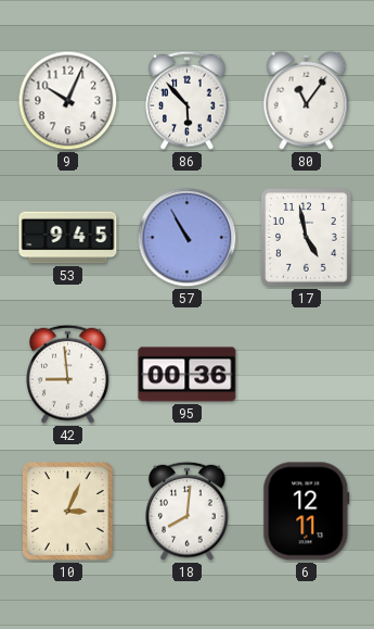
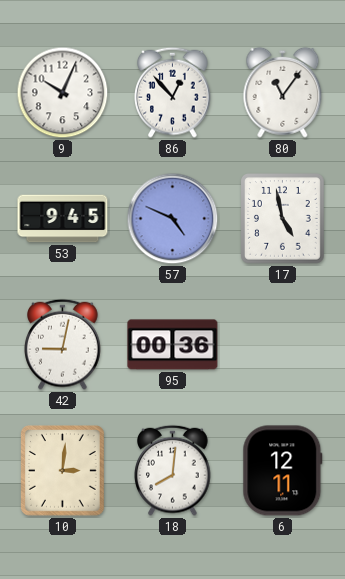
86: 5:53 -> 12:53
57: 10:55 -> 4:49
42: 8:59 -> 9:02
10: 3:04 -> 3:01
